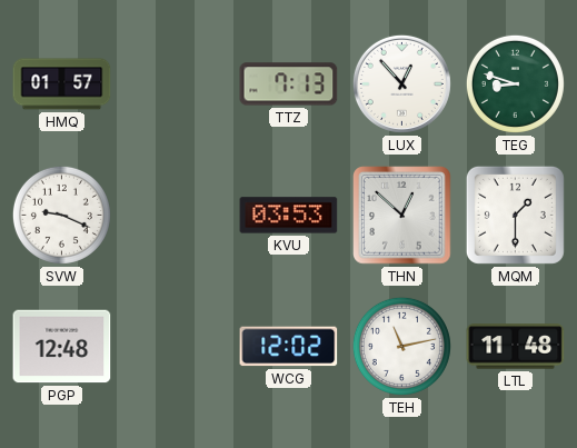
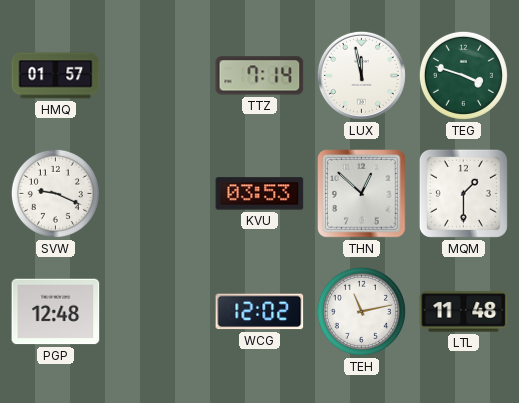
TTZ: 7:13 -> 7:14
LUX: 12:53 -> 11:58
TEG: 8:48 -> 3:48
